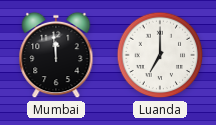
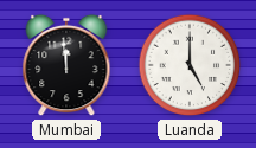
Luanda: 7:00 -> 5:00
